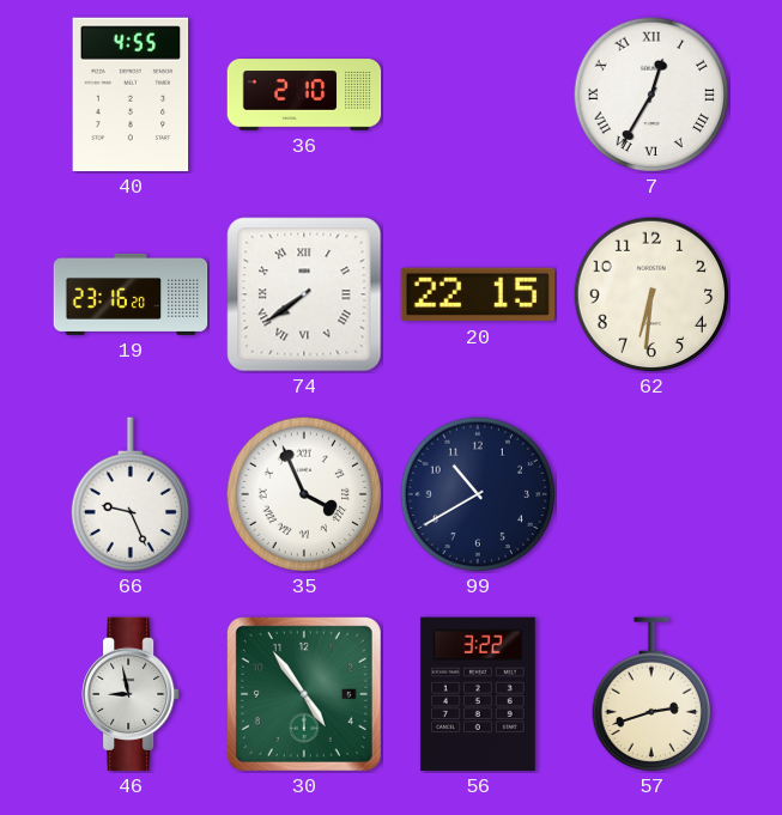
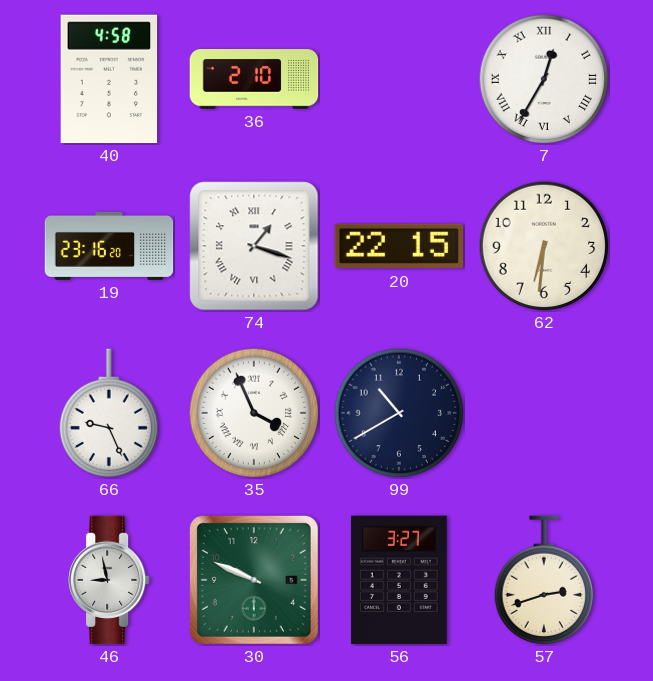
40: 4:55 -> 4:58
74: 7:39 -> 1:18
30: 4:54 -> 9:49
56: 3:22 -> 3:27
